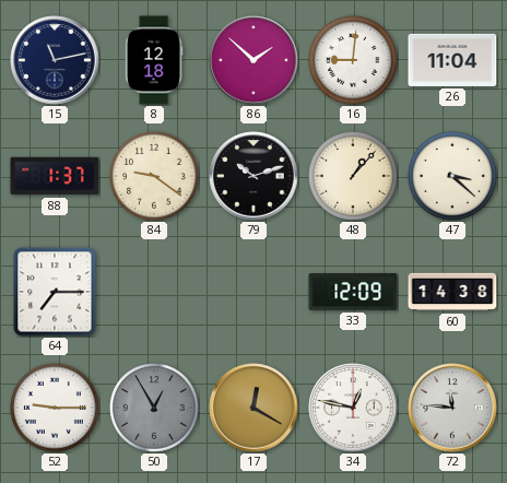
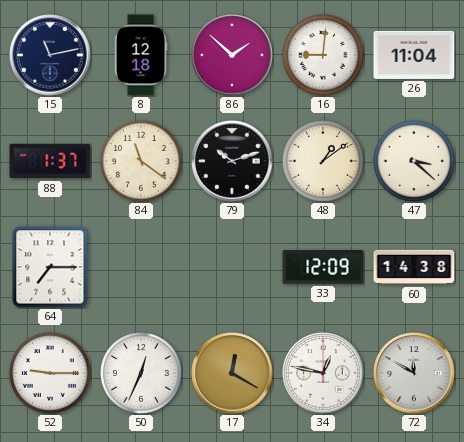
84: 9:21 -> 11:21
48: 1:07 -> 1:09
50: 12:55 -> 12:34
50 dial: grey -> white
72: 11:46 -> 11:50
